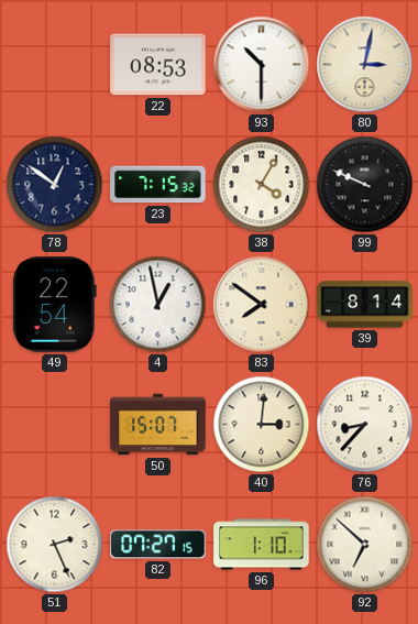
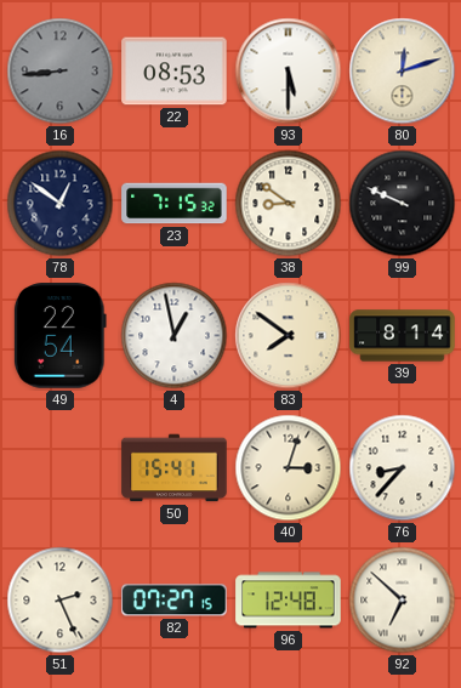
16: none -> 8:44
93: 10:30 -> 5:30
80: 3:02 -> 12:12
38: 4:05 -> 8:51
50: 15:07 -> 15:41
40: 3:01 -> 3:03
96: 1:10 -> 12:48
